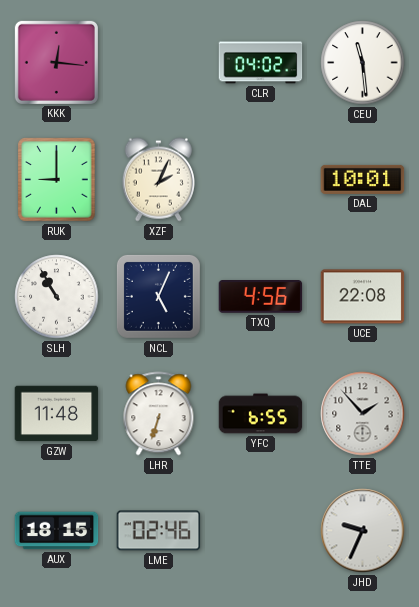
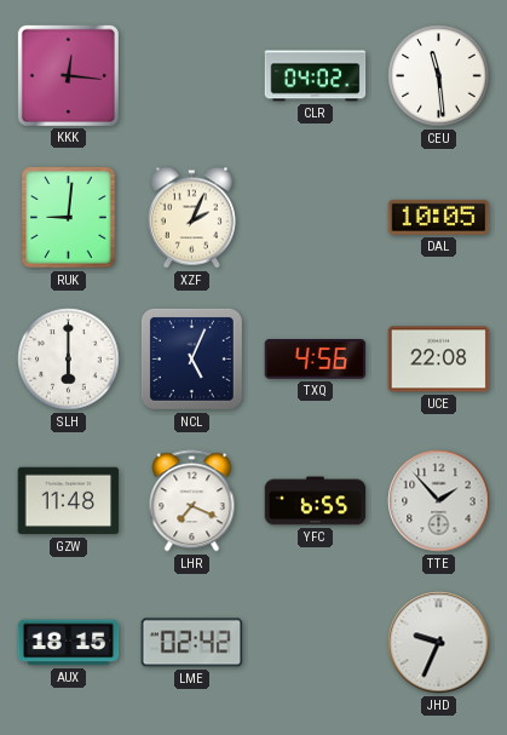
RUK: 9:00 -> 9:01
DAL: 10:01 -> 10:05
SLH: 10:55 -> 6:00
LHR: 6:33 -> 7:19
LME: 02:46 -> 02:42
